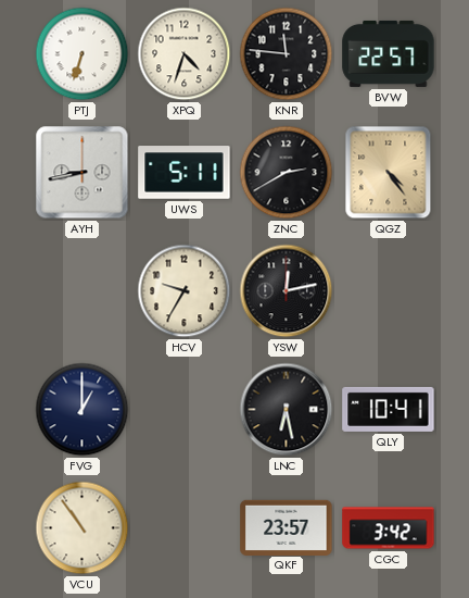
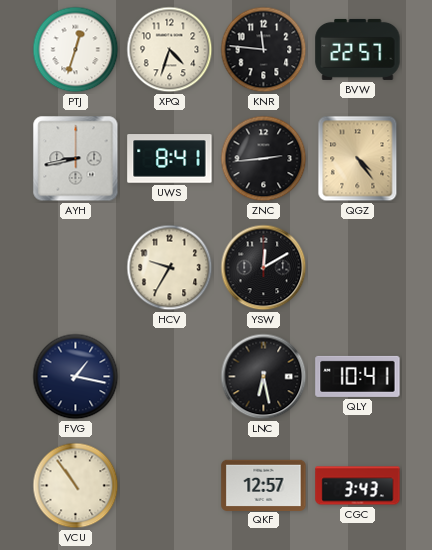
PTJ: 6:33 -> 12:33
UWS: 5:11 -> 8:41
ZNC: 2:40 -> 2:44
YSW: 12:13 -> 12:10
FVG: 1:00 -> 1:17
QKF: 23:57 -> 12:57
CGC: 3:42 -> 3:43
